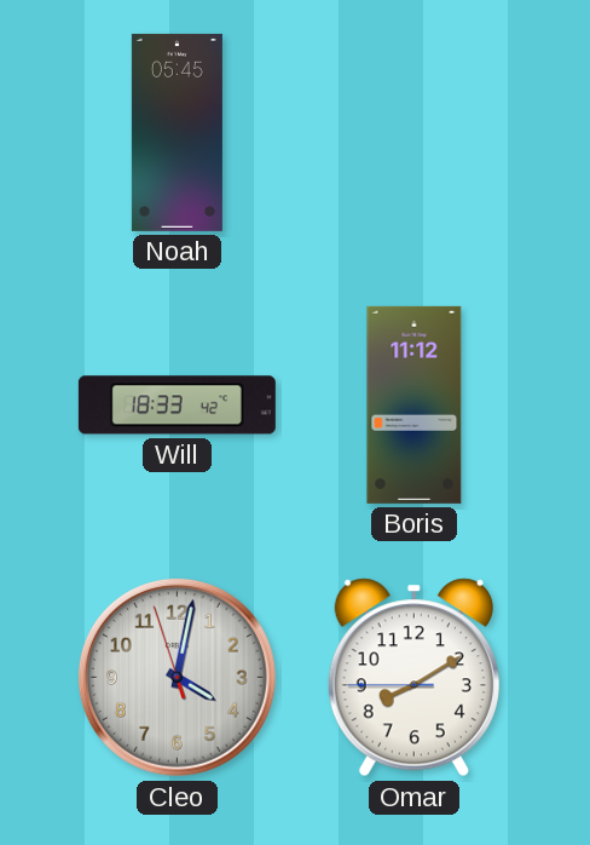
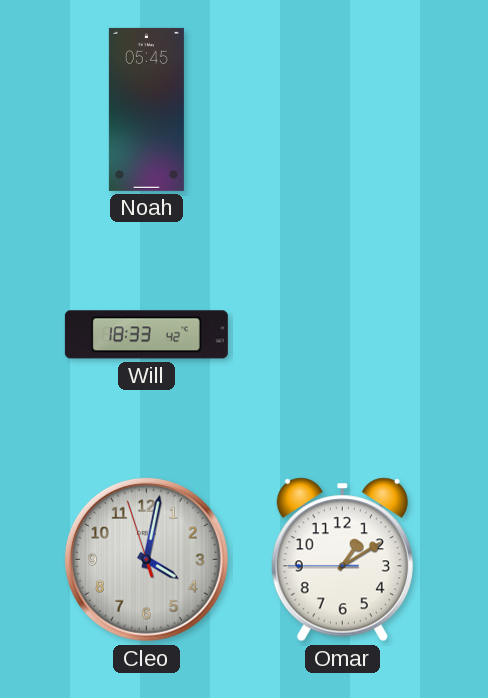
Boris: 11:12 -> none
Omar: 8:09 -> 1:09
